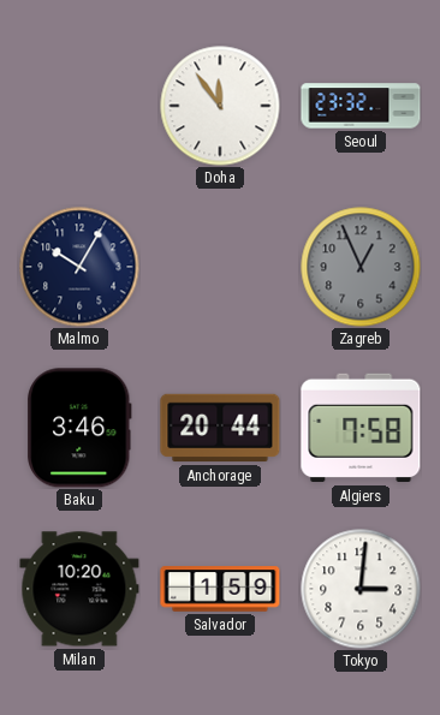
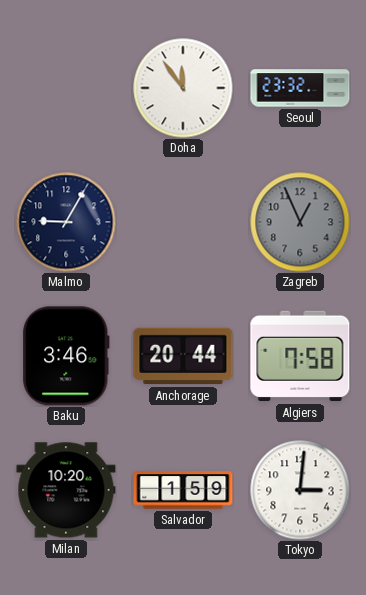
Malmo: 10:05 -> 9:05
